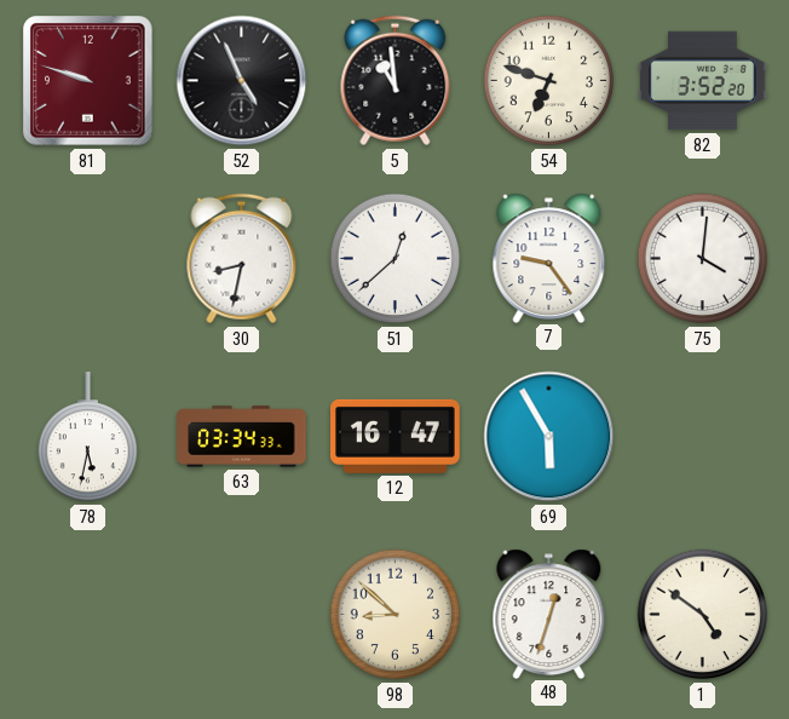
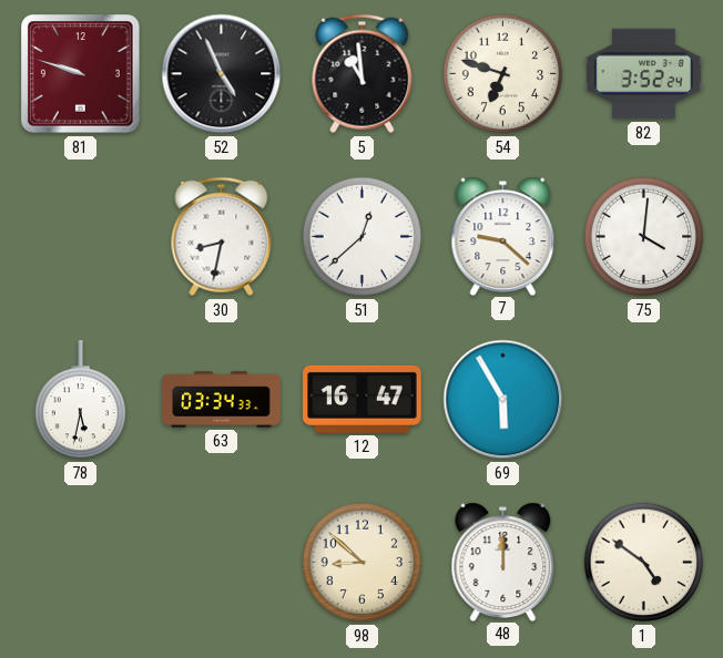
82: 3:52:20 -> 3:52:24
7: 9:24 -> 9:22
48: 12:33 -> 12:00
